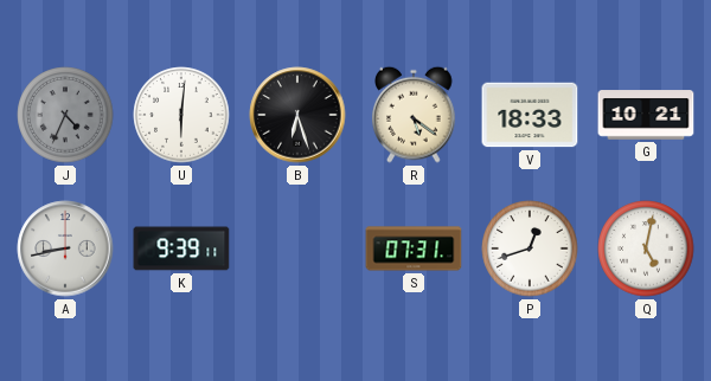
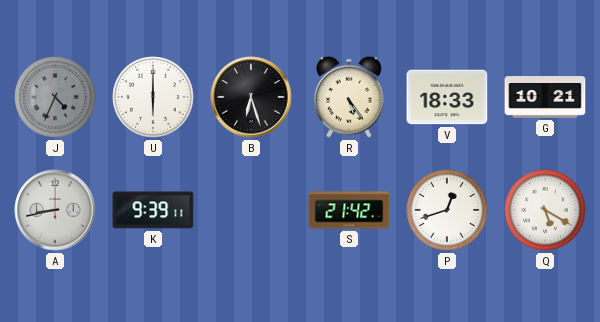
U: 6:01 -> 6:00
R: 5:21 -> 5:24
S: 07:31 -> 21:42
Q: 5:02 -> 5:20
